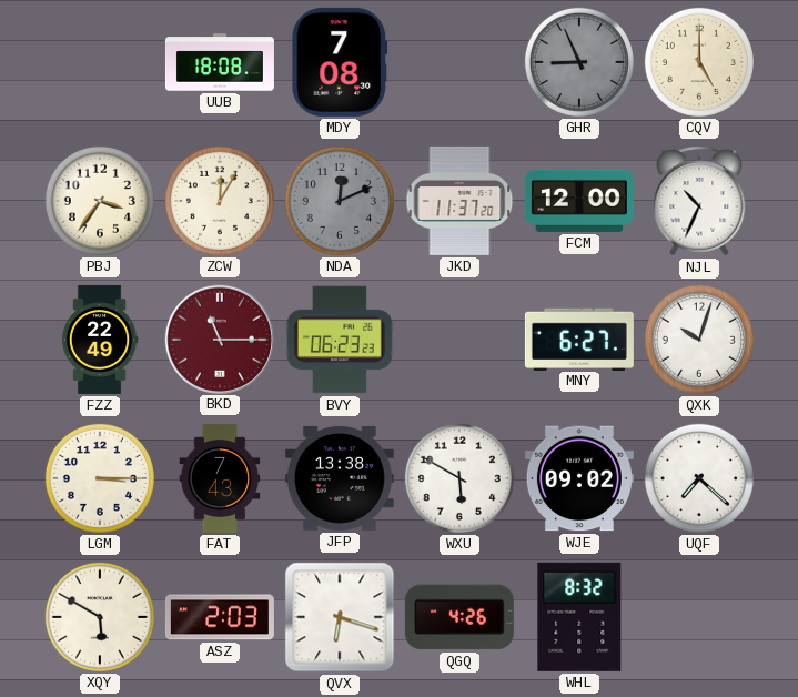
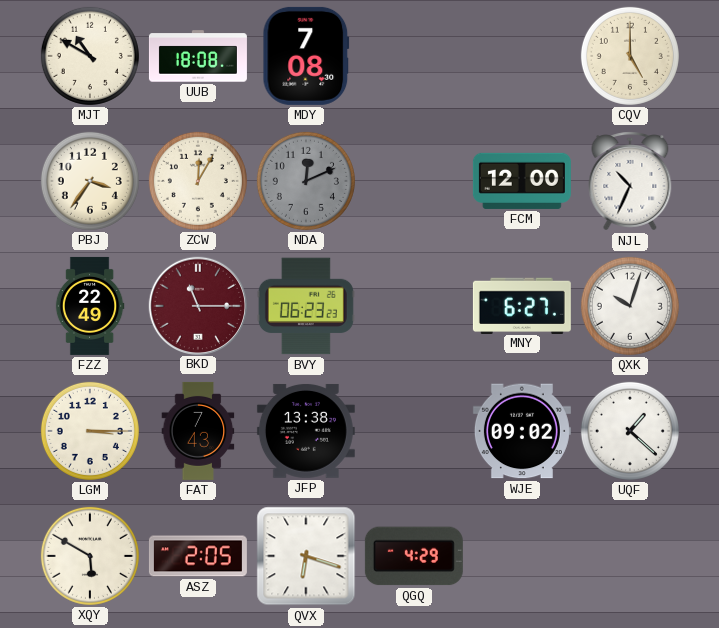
MJT: none -> 10:50
GHR: 8:56 -> none
JKD: 11:37 -> none
WXU: 5:50 -> none
UQF: 7:22 -> 1:22
ASZ: 2:03 -> 2:05
QGQ: 4:26 -> 4:29
WHL: 8:32 -> none
